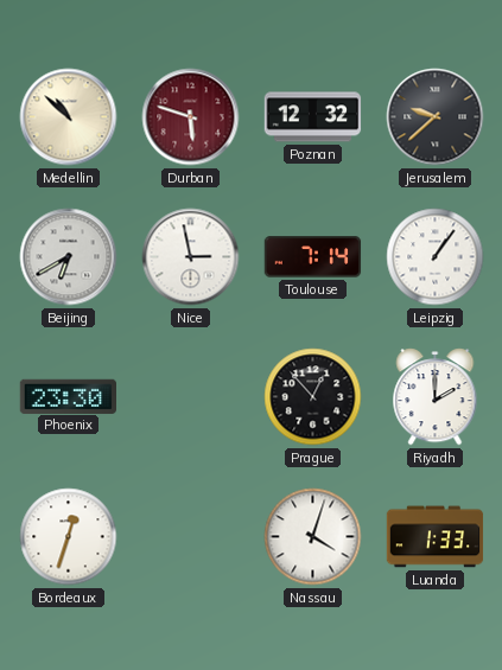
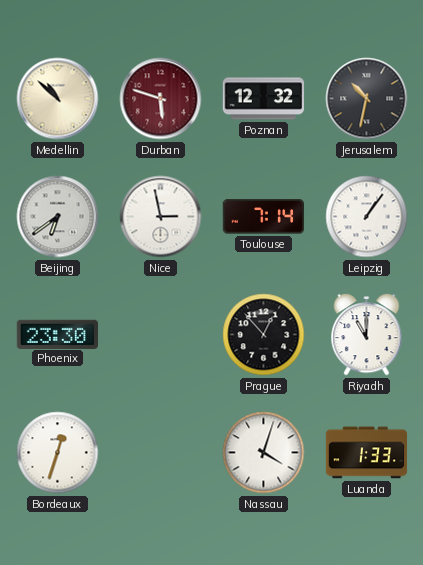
Jerusalem: 9:38 -> 10:32
Beijing: 6:40 -> 6:39
Riyadh: 2:00 -> 11:00
